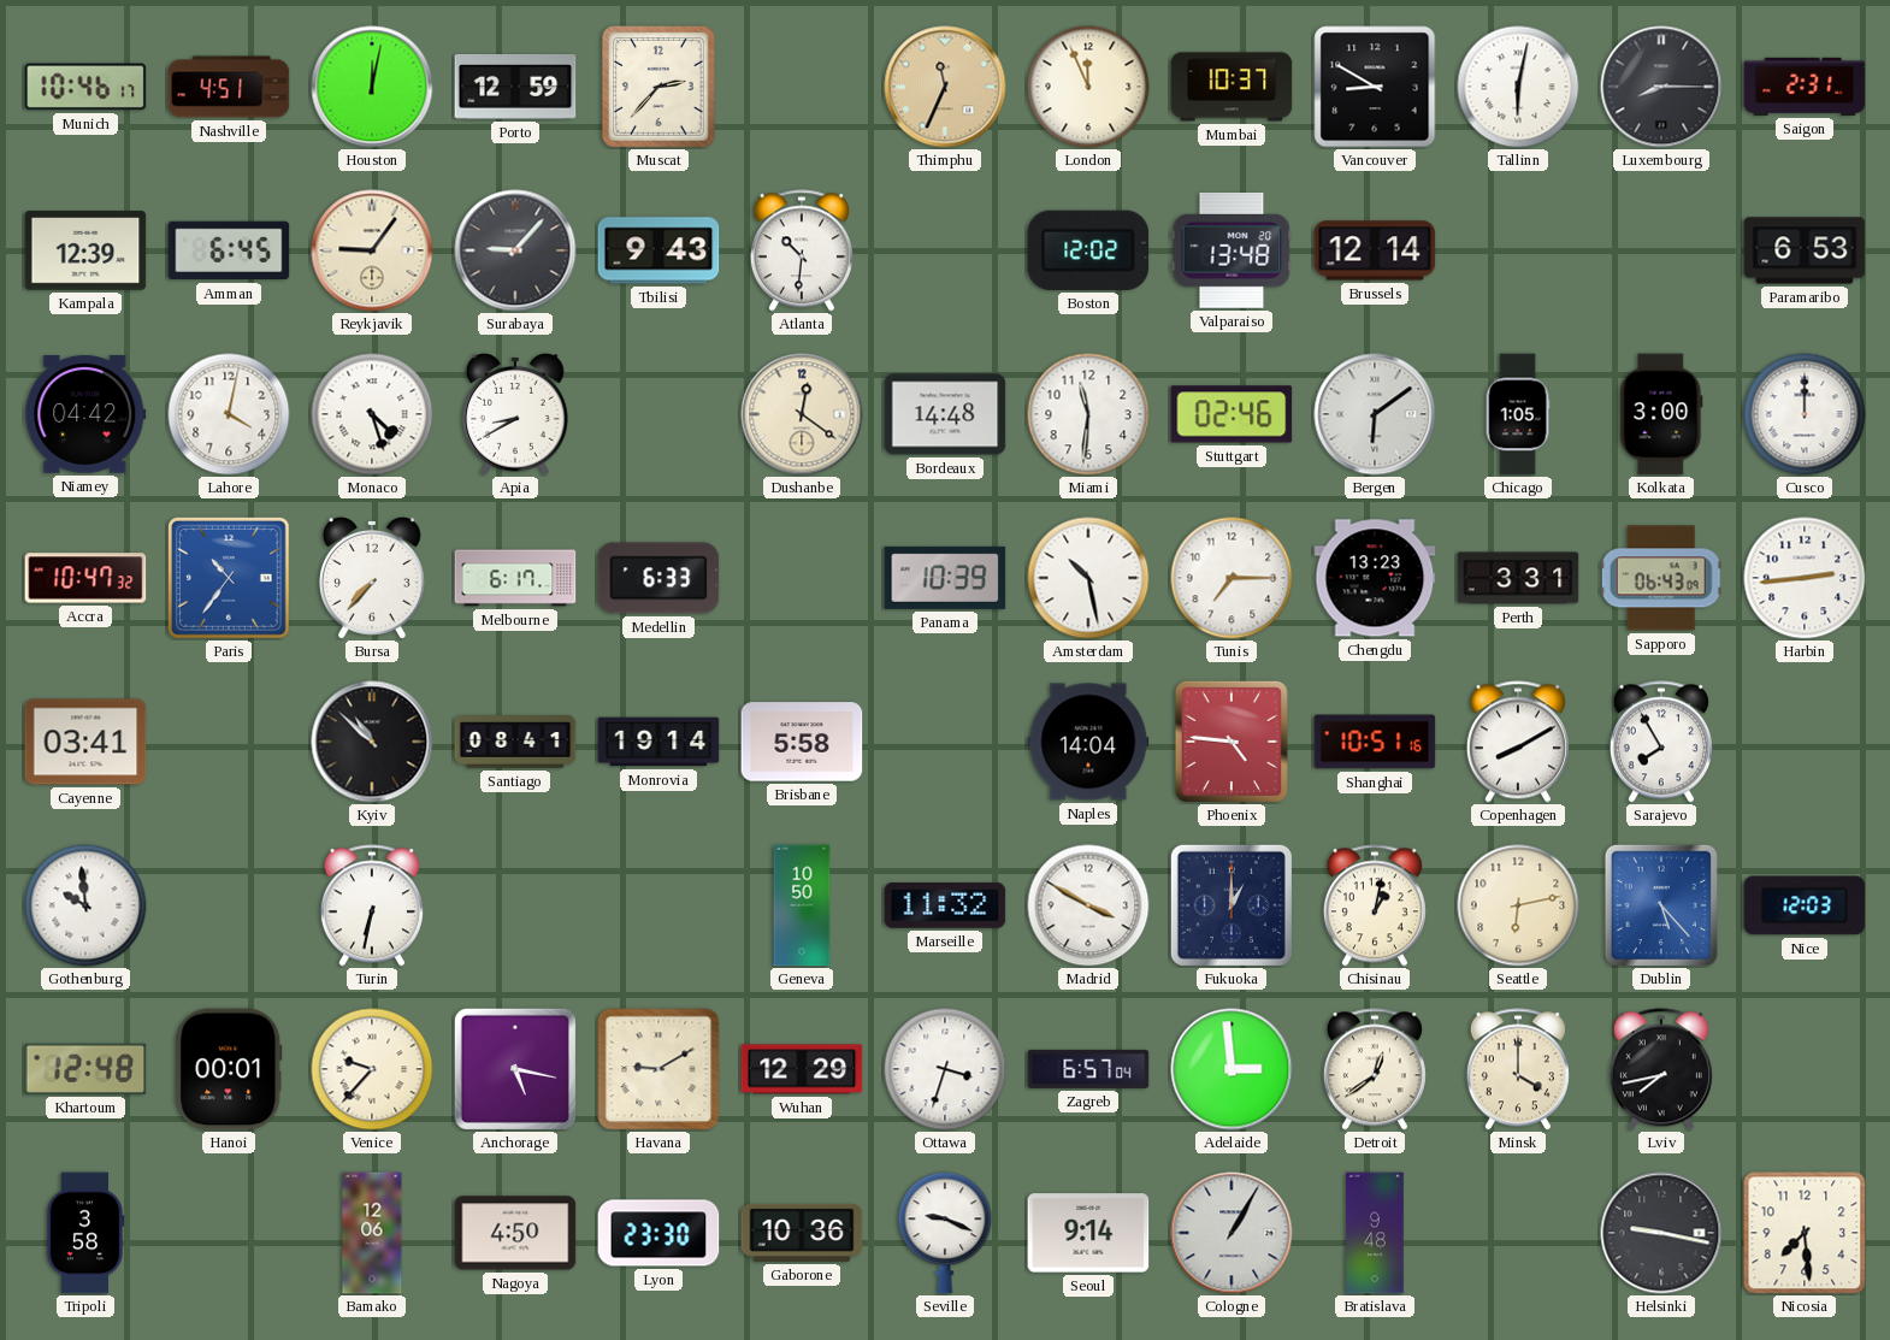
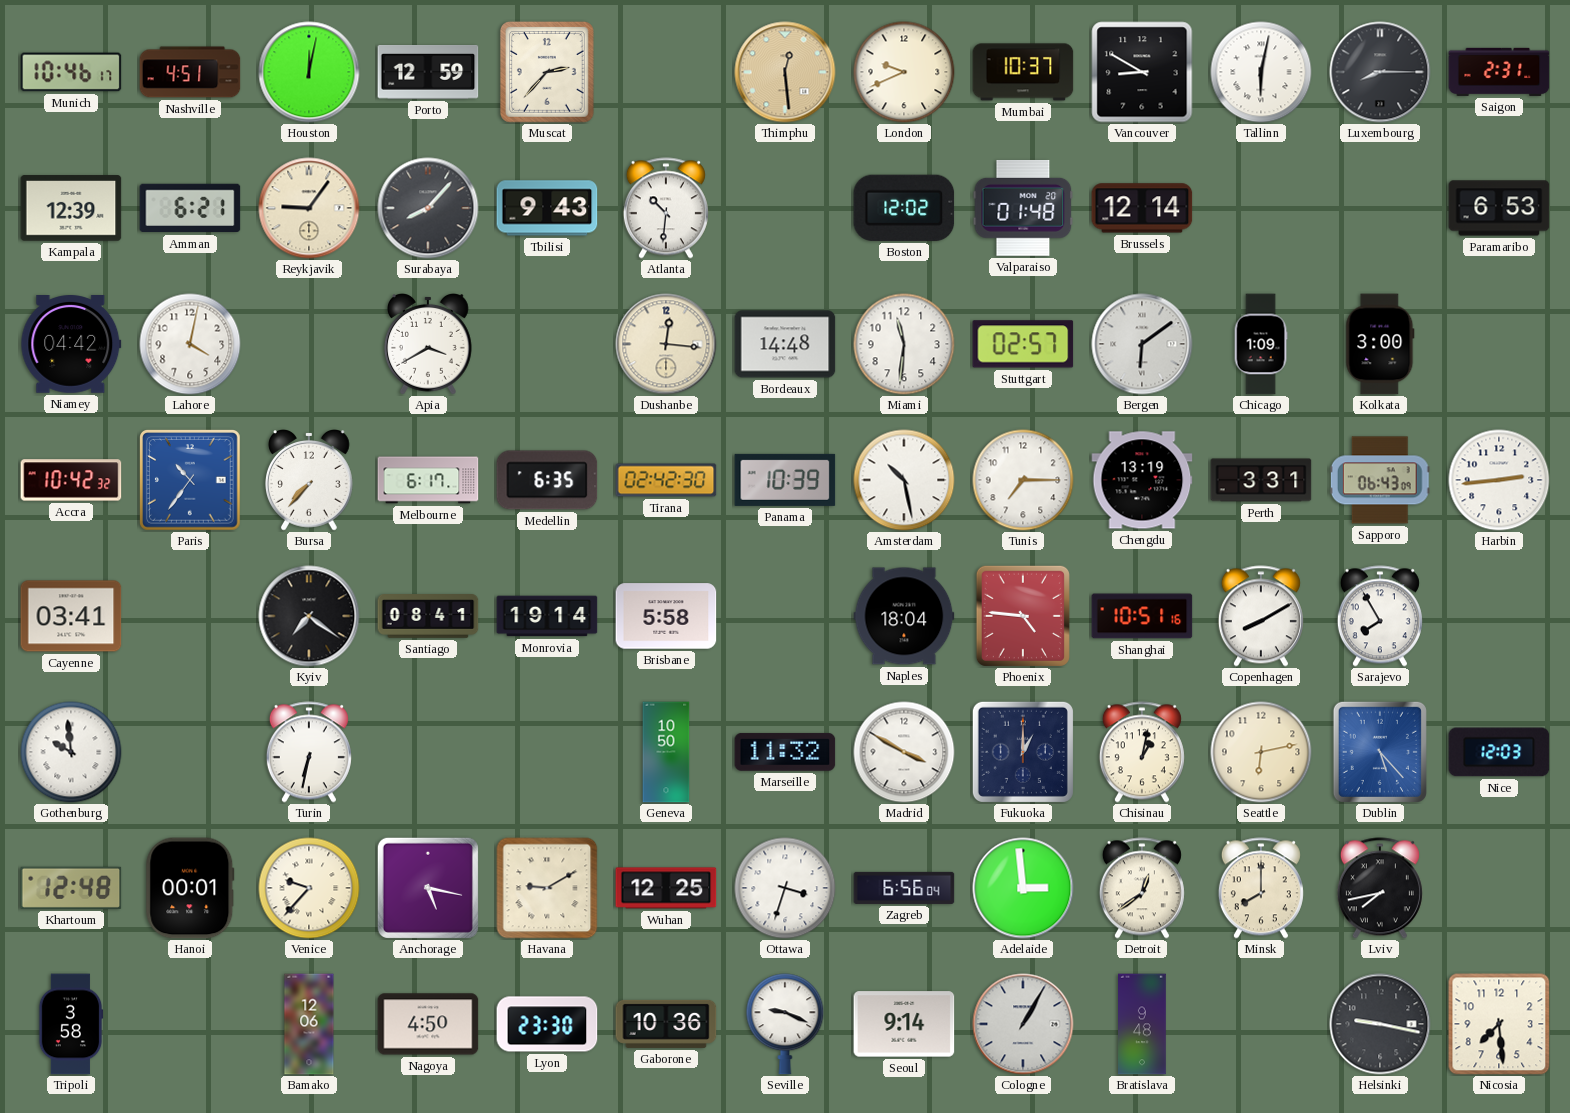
Thimphu: 11:34 -> 12:29
London: 11:56 -> 9:41
Amman: 6:45 -> 6:21
Surabaya: 9:07 -> 8:07
Valparaiso: 13:48 -> 01:48
Monaco: 4:27 -> none
Apia: 8:40 -> 3:40
Dushanbe: 12:21 -> 12:16
Stuttgart: 02:46 -> 02:57
Chicago: 1:05 -> 1:09
Cusco: 12:00 -> none
Accra: 10:47 -> 10:42
Medellin: 6:33 -> 6:35
Tirana: none -> 02:42
Chengdu: 13:23 -> 13:19
Kyiv: 10:52 -> 7:21
Naples: 14:04 -> 18:04
Wuhan: 12:29 -> 12:25
Zagreb: 6:57 -> 6:56
Minsk: 4:00 -> 8:00
